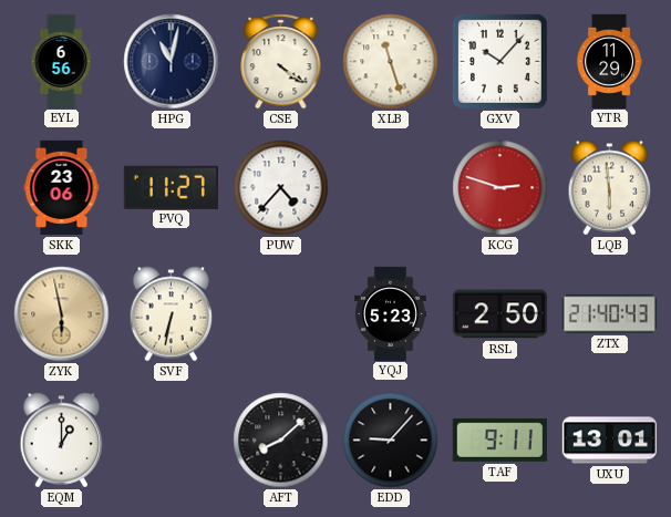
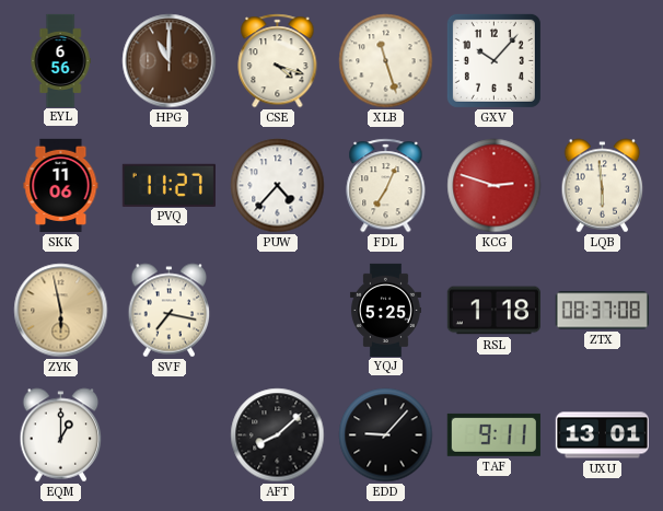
HPG: 11:02 -> 11:00
HPG dial: navy -> brown
CSE: 4:21 -> 4:18
YTR: 11:29 -> none
SKK: 23:06 -> 11:06
FDL: none -> 7:04
SVF: 6:32 -> 7:17
YQJ: 5:23 -> 5:25
RSL: 2:50 -> 1:18
ZTX: 21:40 -> 08:37
